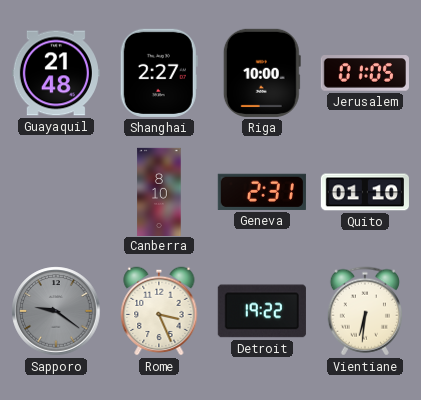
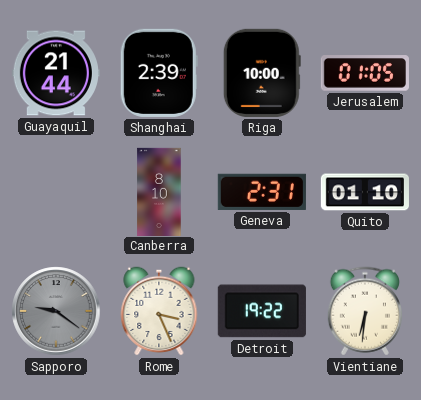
Guayaquil: 21:48 -> 21:44
Shanghai: 2:27 -> 2:39
